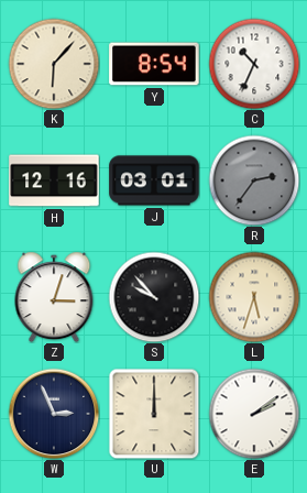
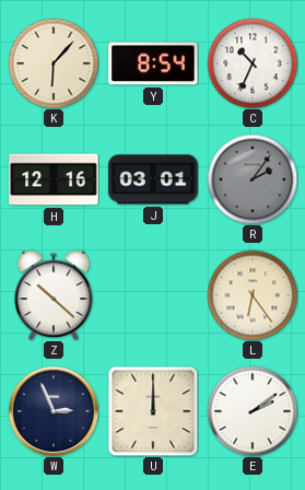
R: 2:36 -> 2:06
Z: 3:03 -> 10:22
S: 9:53 -> none
L: 5:33 -> 6:24
